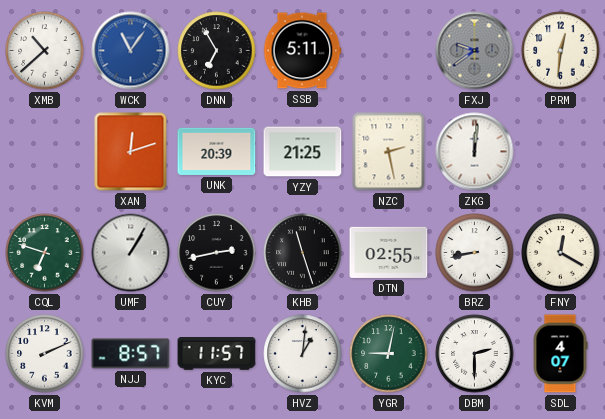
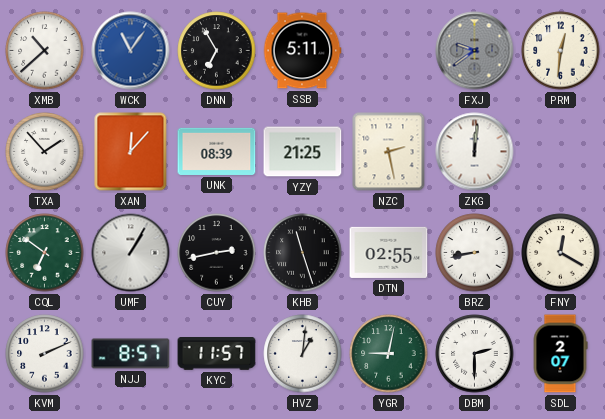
TXA: none -> 1:53
XAN: 12:12 -> 12:07
UNK: 20:39 -> 08:39
CQL: 6:48 -> 6:51
SDL: 4:07 -> 2:07
